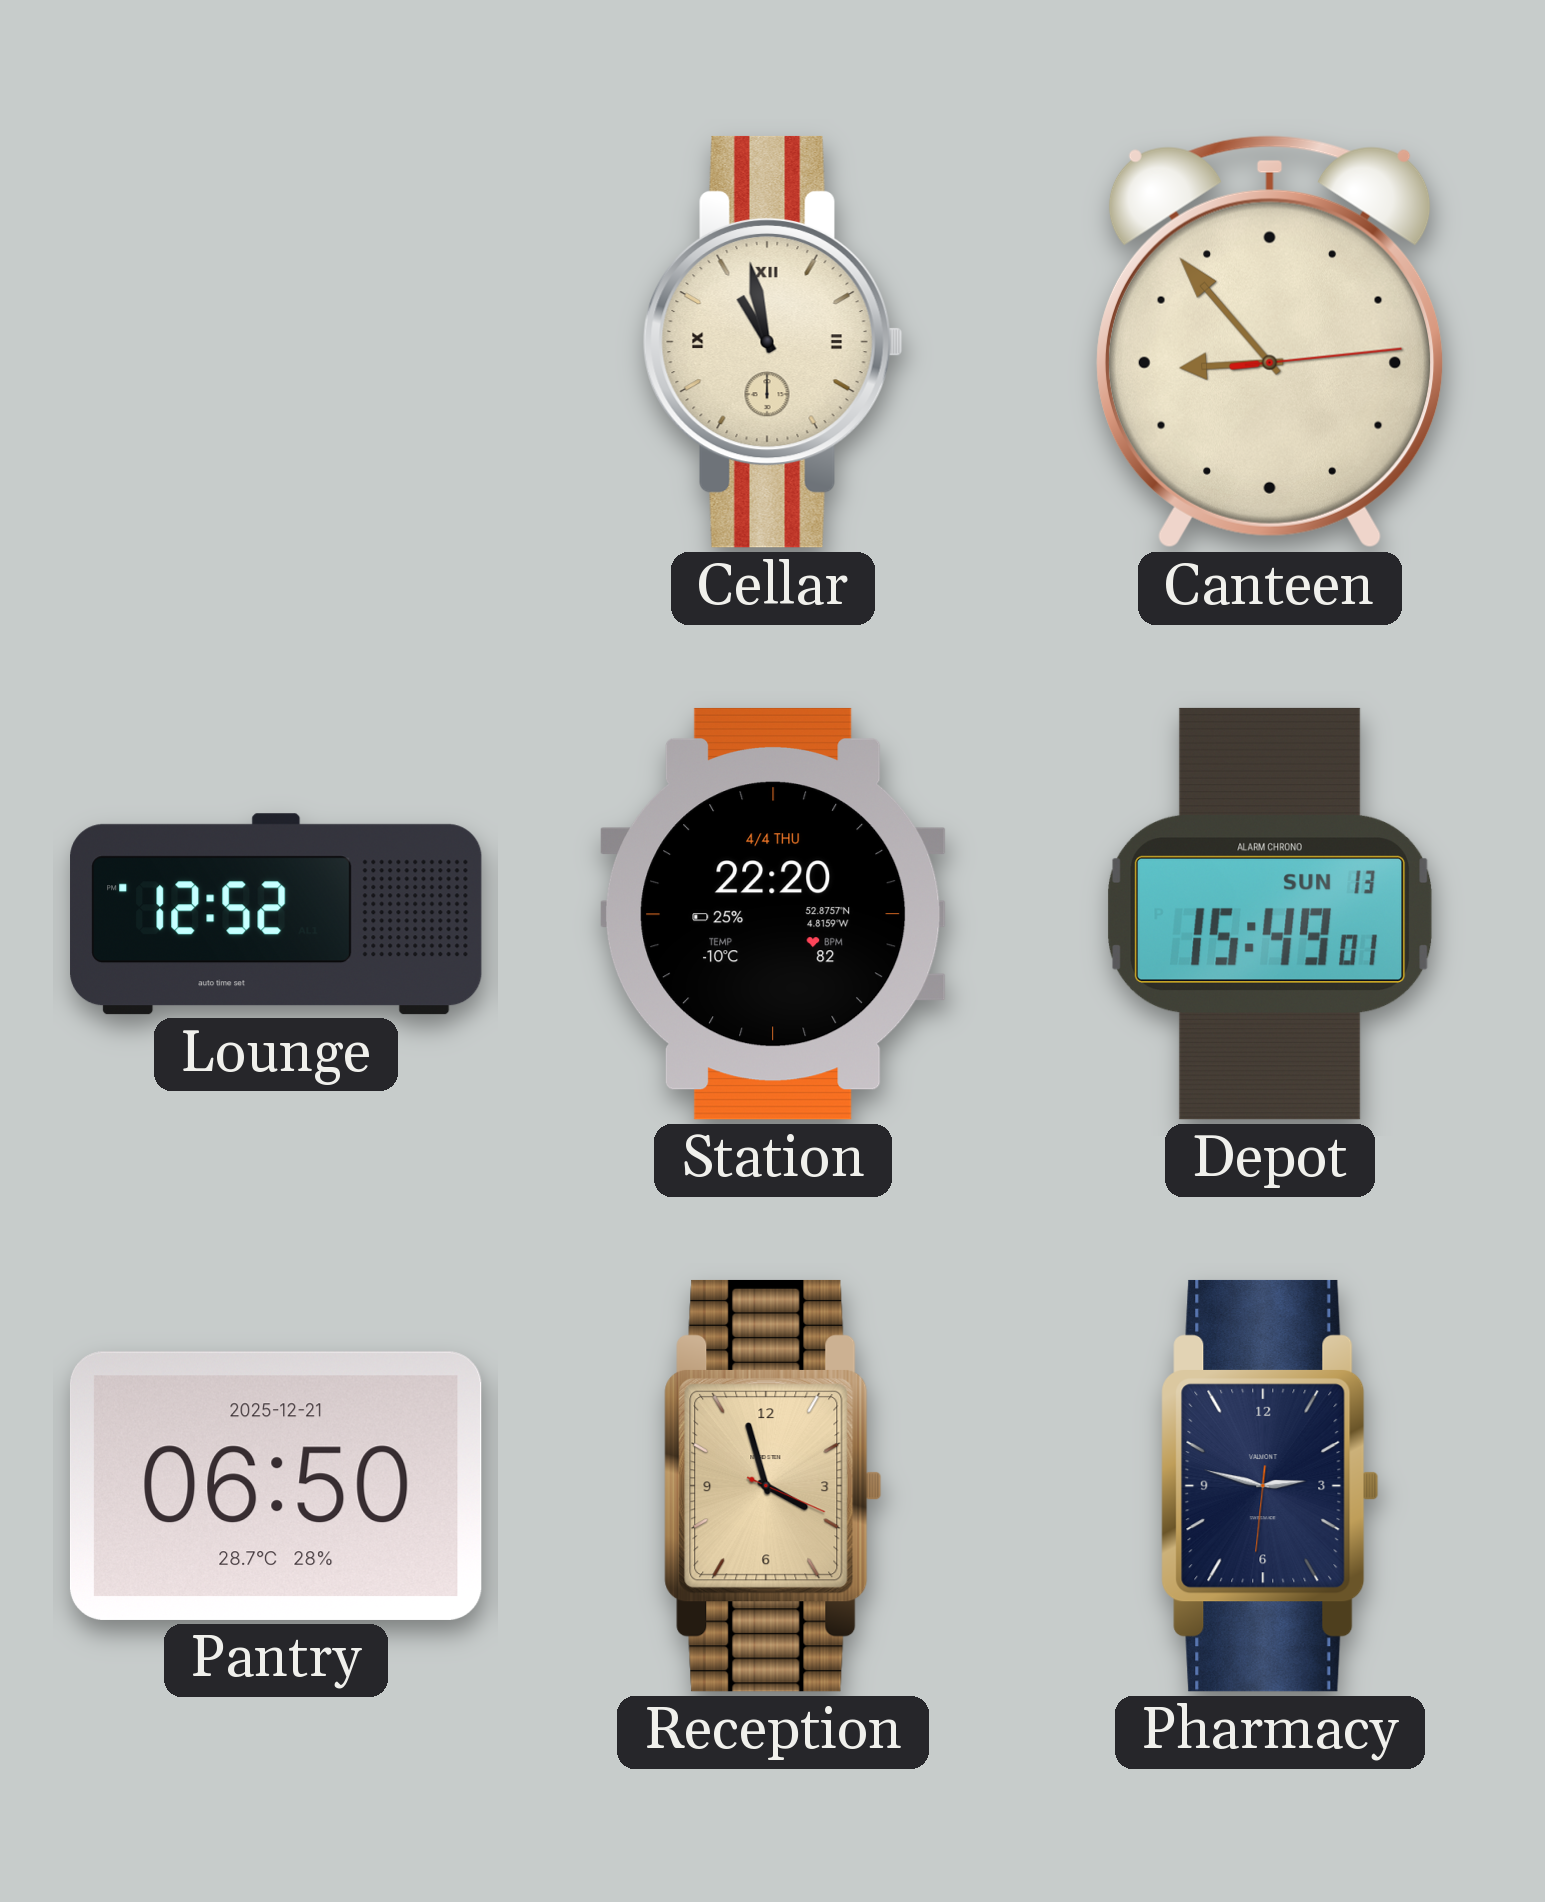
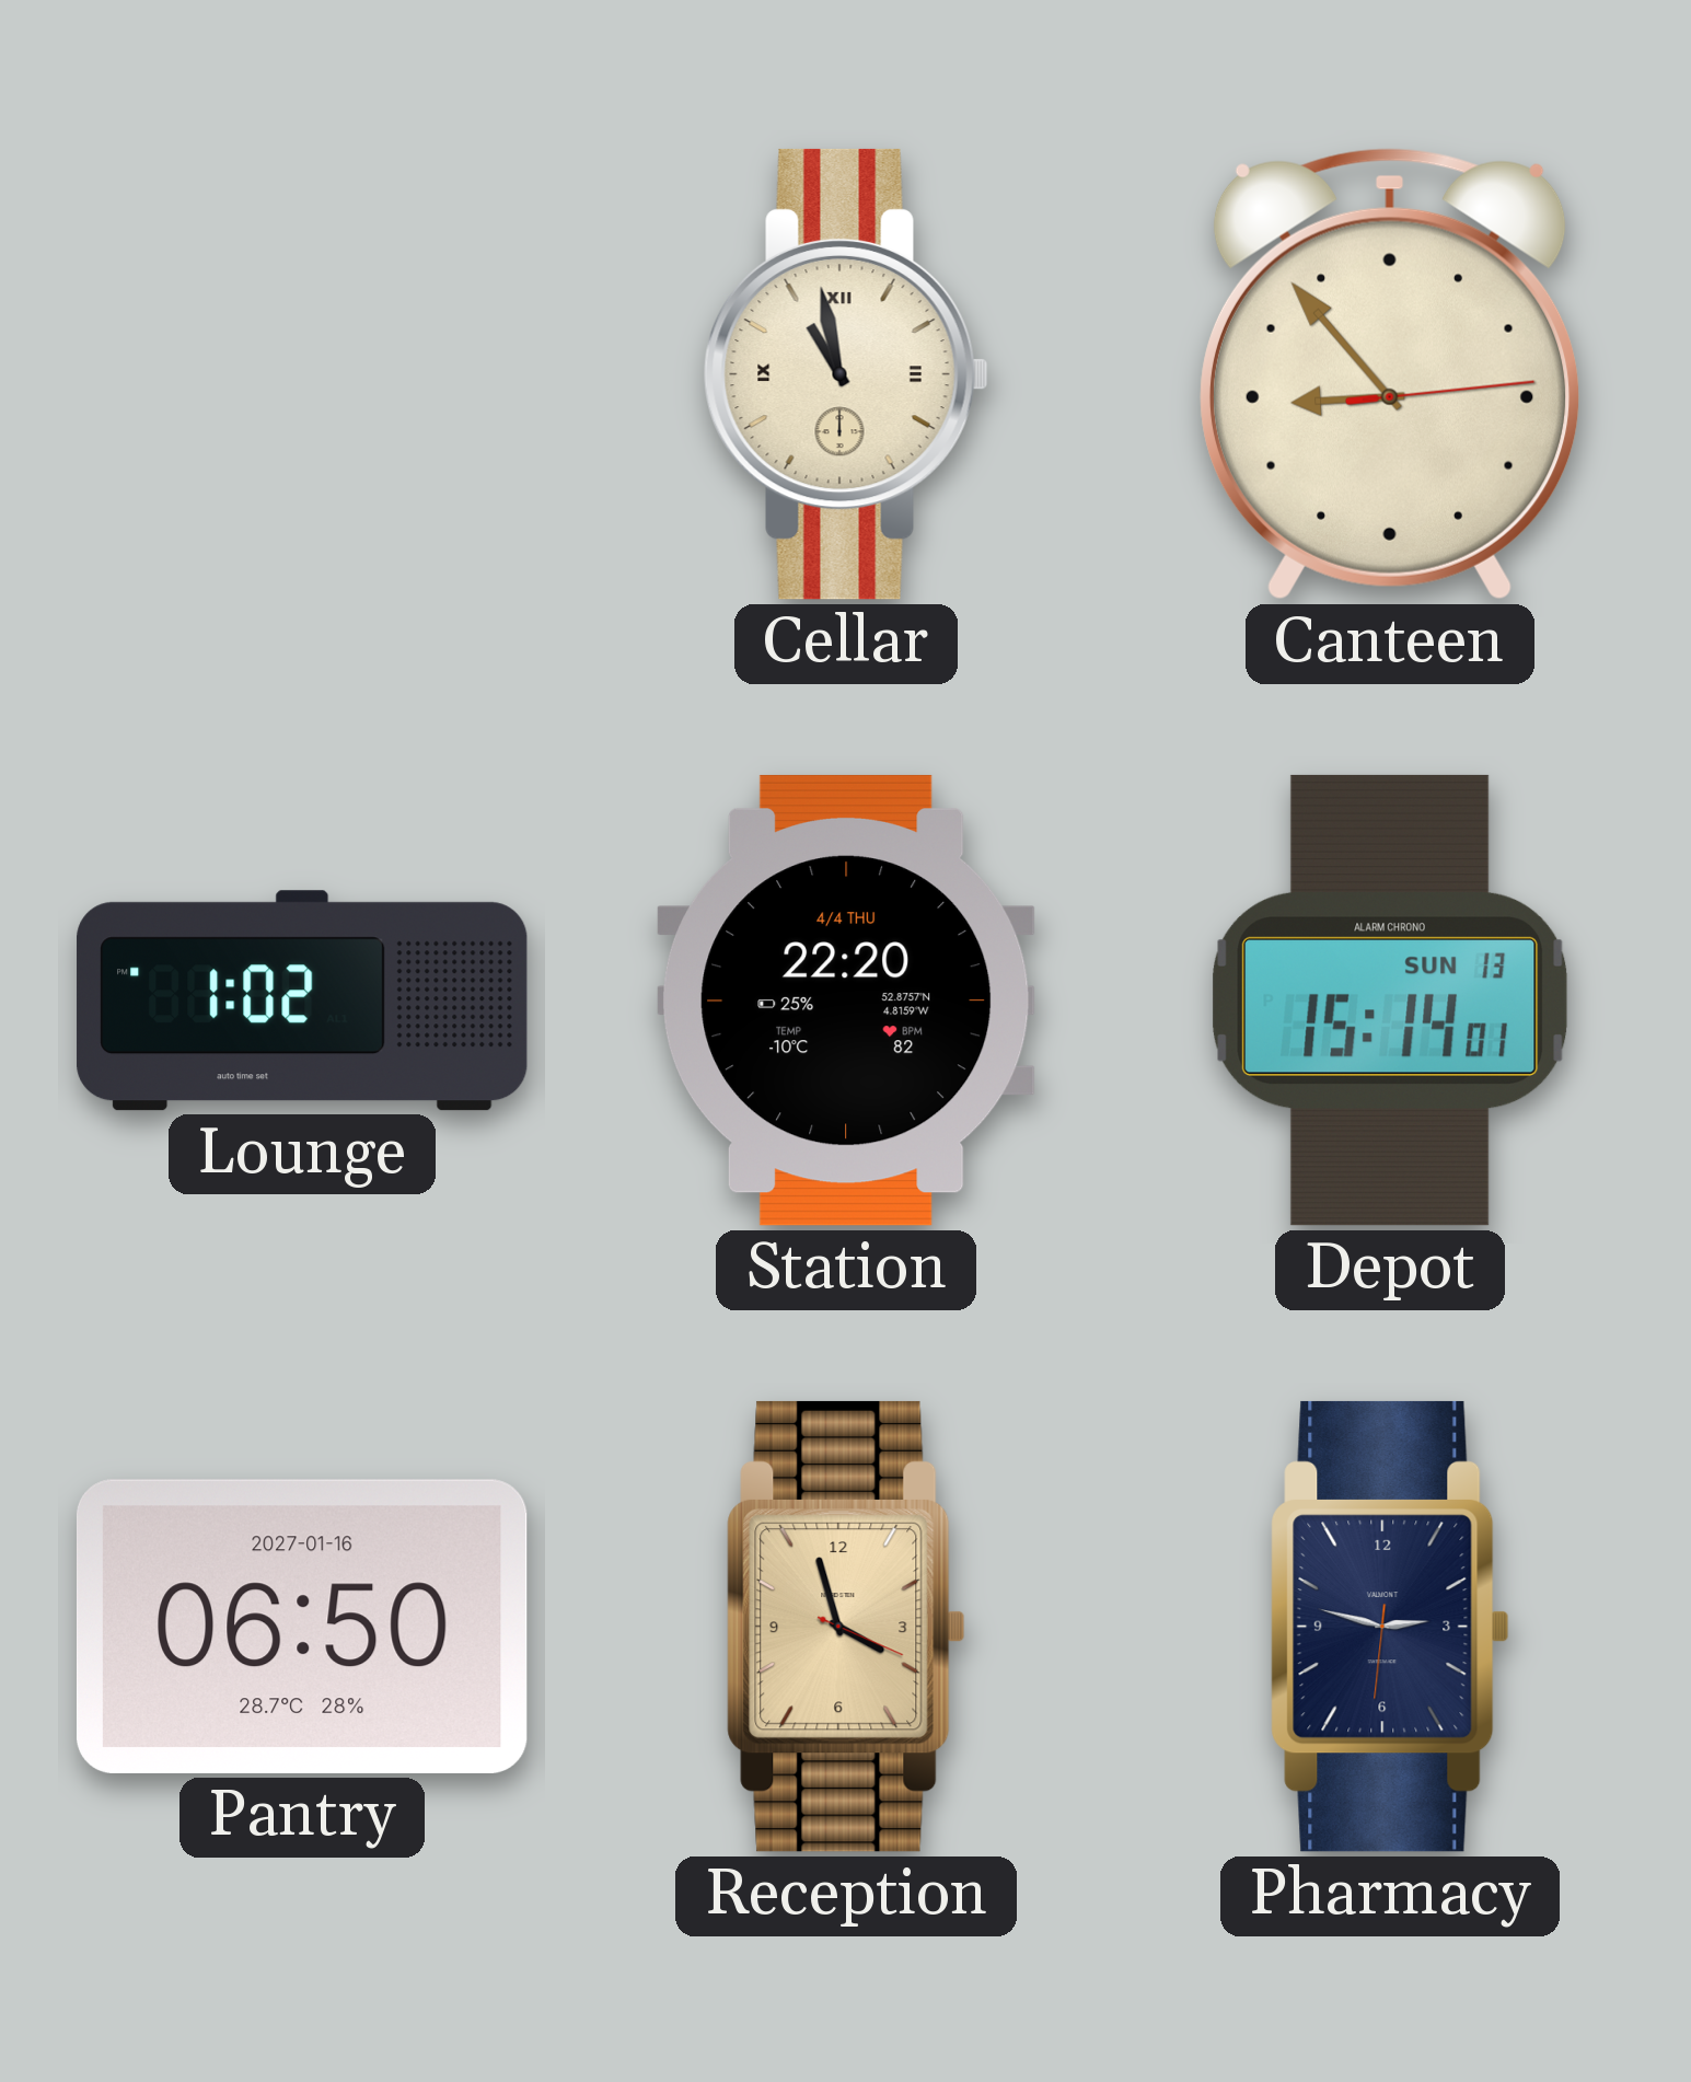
Lounge: 12:52 -> 1:02
Depot: 15:49 -> 15:14
Pantry date: 2025-12-21 -> 2027-01-16
